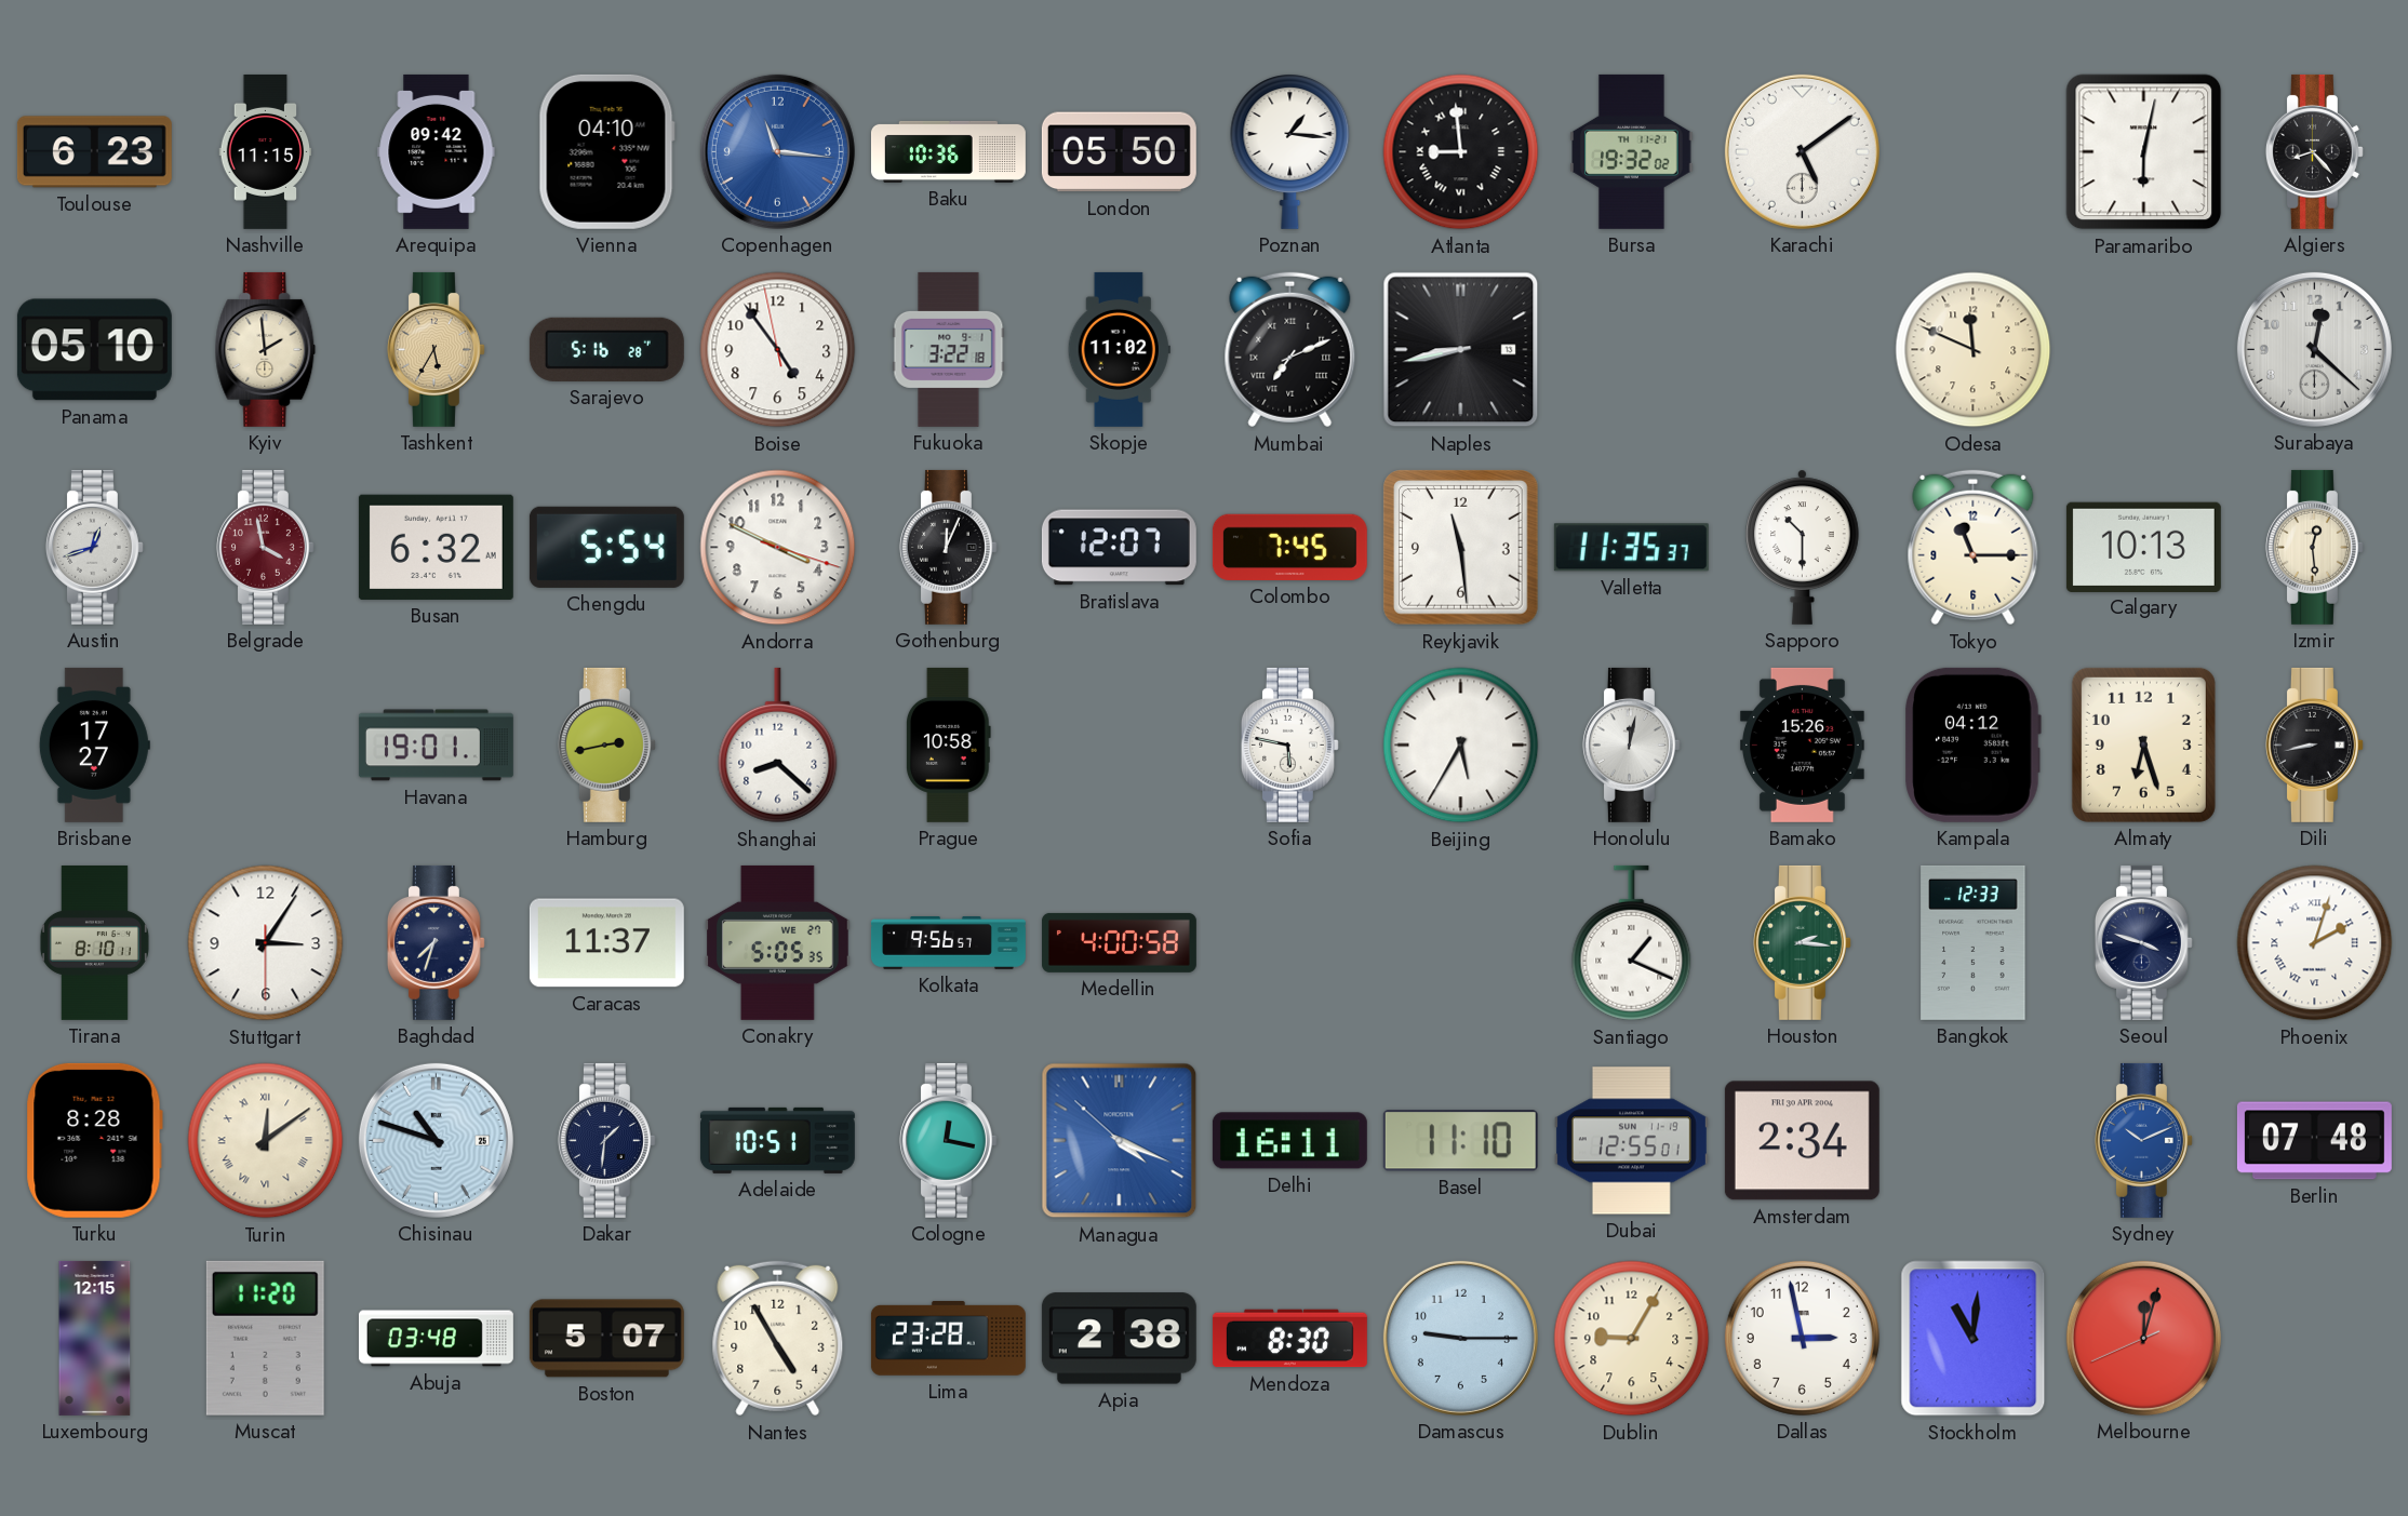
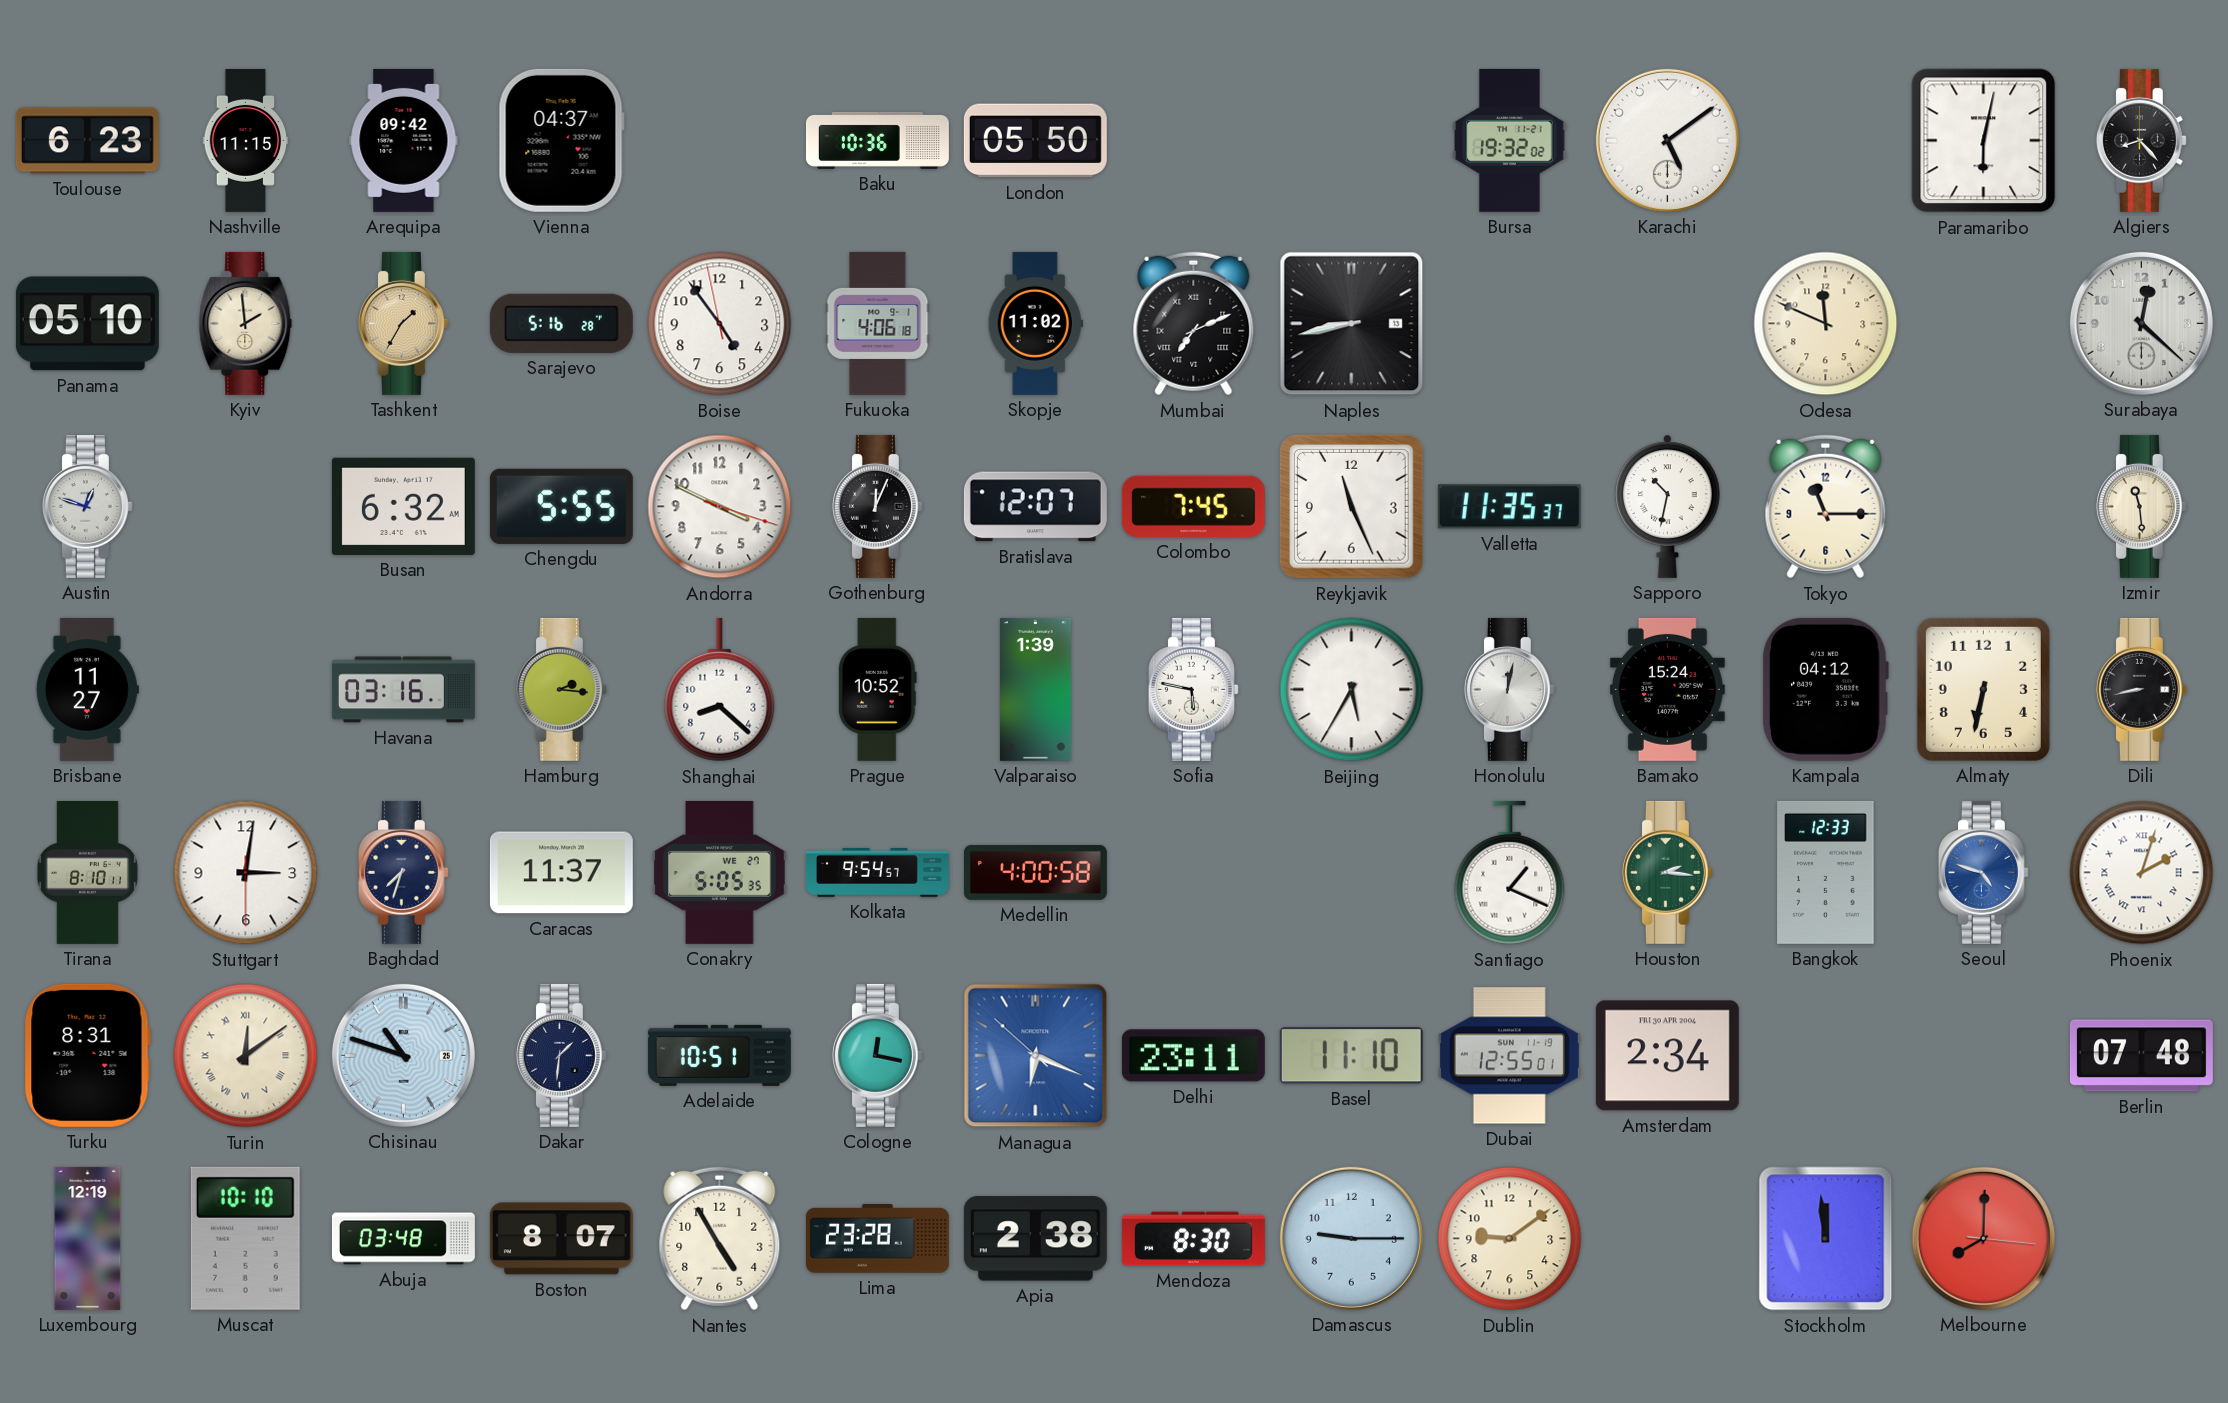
Vienna: 04:10 -> 04:37
Copenhagen: 11:16 -> none
Poznan: 1:16 -> none
Atlanta: 8:59 -> none
Tashkent: 5:35 -> 1:35
Fukuoka: 3:22 -> 4:06
Austin: 12:42 -> 12:48
Belgrade: 3:58 -> none
Chengdu: 5:54 -> 5:55
Reykjavik: 11:29 -> 11:26
Sapporo: 10:30 -> 10:32
Calgary: 10:13 -> none
Izmir: 12:29 -> 11:29
Brisbane: 17:27 -> 11:27
Havana: 19:01 -> 03:16
Hamburg: 2:43 -> 2:16
Prague: 10:58 -> 10:52
Valparaiso: none -> 1:39
Bamako: 15:26 -> 15:24
Almaty: 6:27 -> 6:32
Stuttgart: 3:05 -> 3:01
Kolkata: 9:56 -> 9:54
Seoul: 3:48 -> 4:48
Seoul dial: navy -> blue
Turku: 8:28 -> 8:31
Managua: 4:18 -> 6:18
Delhi: 16:11 -> 23:11
Sydney: 10:11 -> none
Luxembourg: 12:15 -> 12:19
Muscat: 11:20 -> 10:10
Boston: 5:07 -> 8:07
Dublin: 9:05 -> 9:09
Dallas: 2:58 -> none
Stockholm: 11:01 -> 11:59
Melbourne: 12:02 -> 8:00
